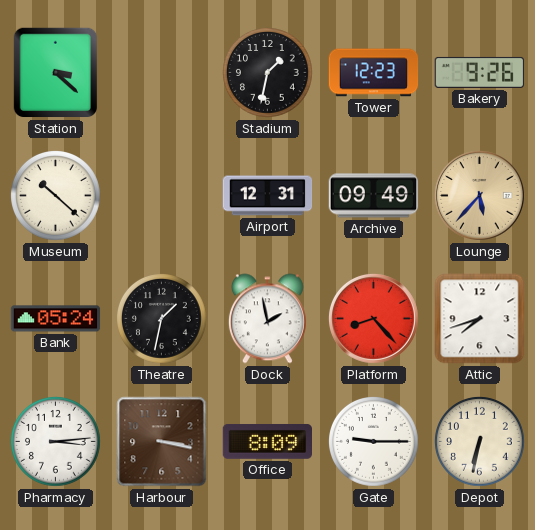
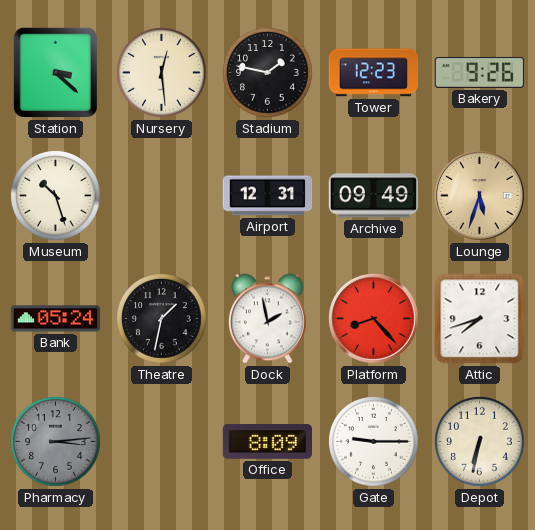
Nursery: none -> 12:29
Stadium: 1:32 -> 1:47
Museum: 10:22 -> 10:27
Lounge: 5:37 -> 5:33
Pharmacy dial: white -> grey
Harbour: 3:17 -> none
